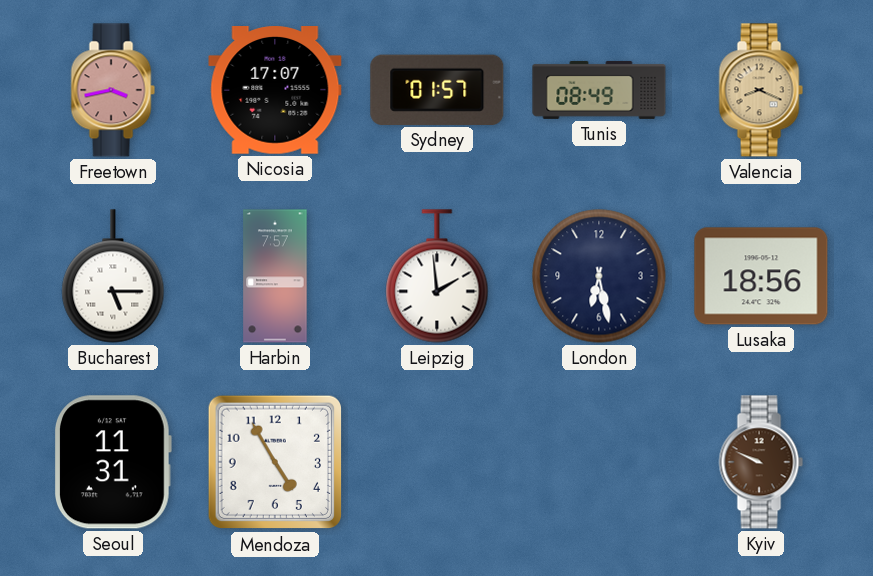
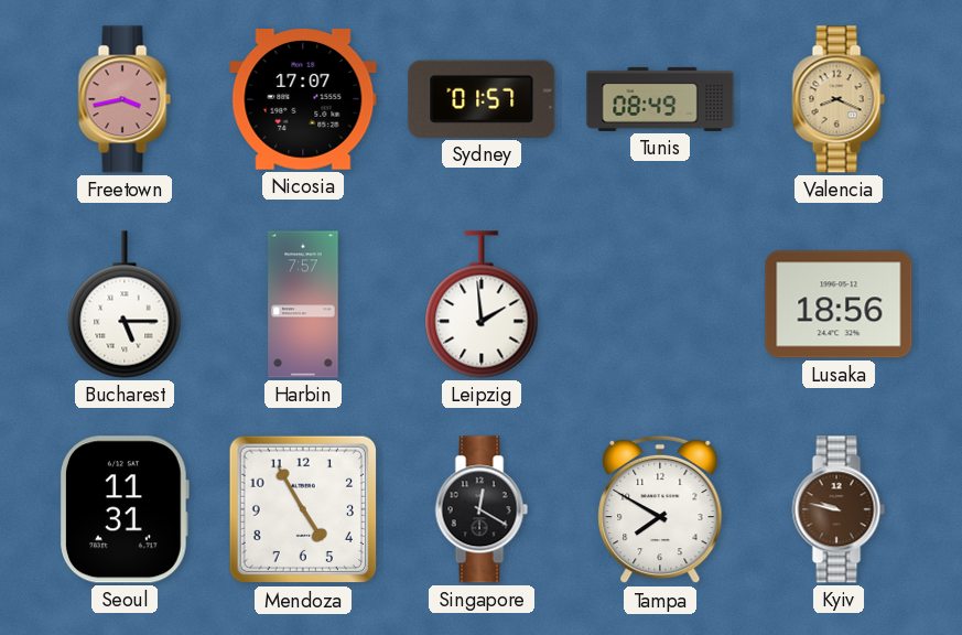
London: 6:28 -> none
Singapore: none -> 12:20
Tampa: none -> 7:50
Kyiv: 9:49 -> 9:47
